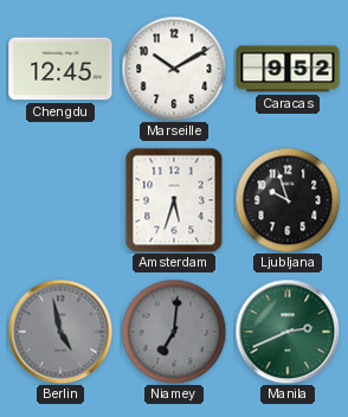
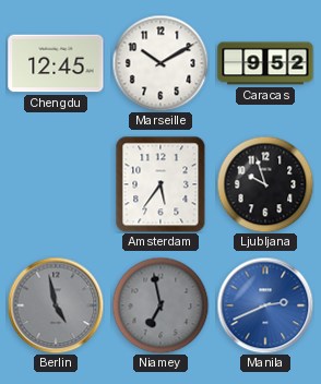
Amsterdam: 5:33 -> 5:36
Niamey: 7:01 -> 6:58
Manila dial: green -> blue
